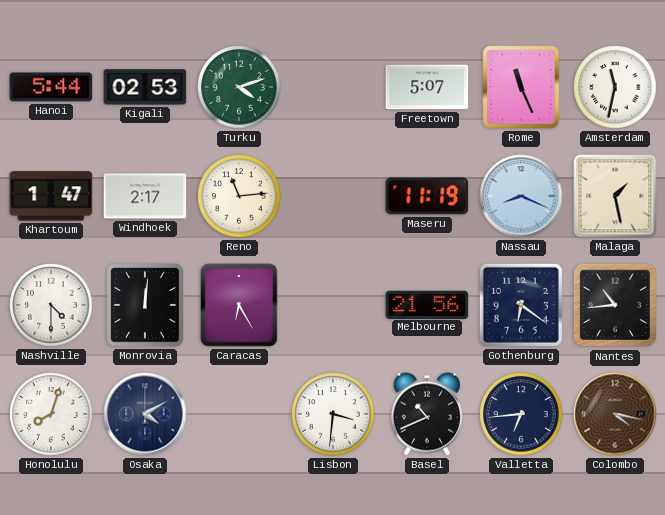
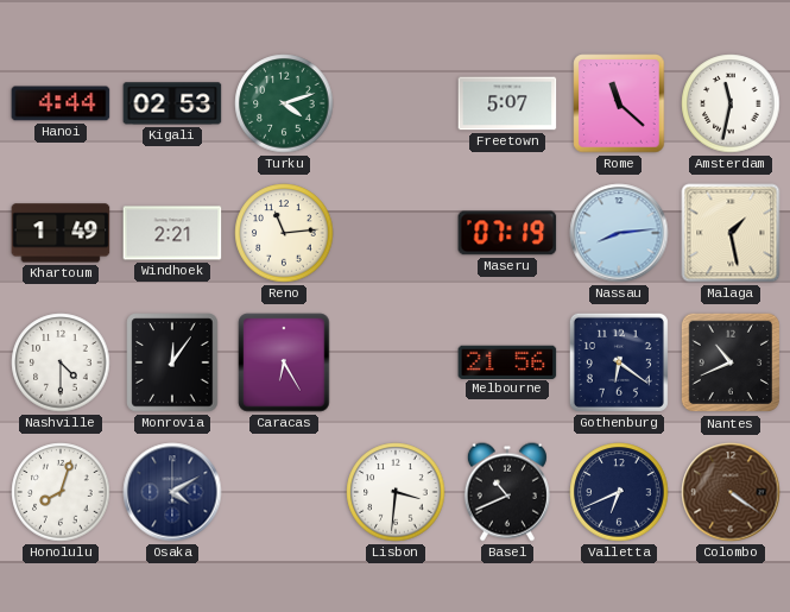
Hanoi: 5:44 -> 4:44
Rome: 11:26 -> 11:22
Khartoum: 1:47 -> 1:49
Windhoek: 2:17 -> 2:21
Maseru: 11:19 -> 07:19
Nassau: 8:19 -> 8:14
Monrovia: 12:01 -> 12:06
Nantes: 10:44 -> 10:41
Valletta: 6:44 -> 6:41
Colombo: 4:17 -> 4:21
